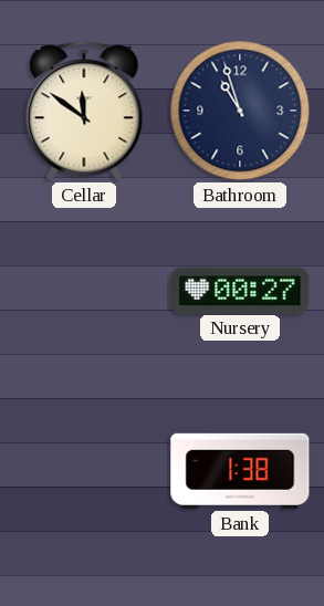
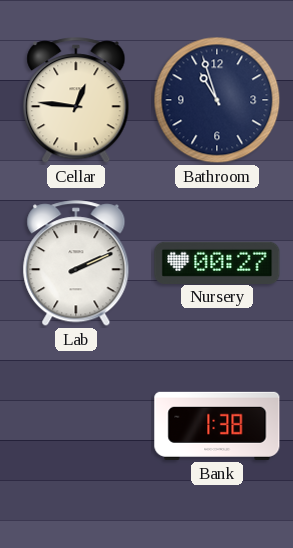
Cellar: 11:51 -> 12:46
Lab: none -> 2:11
